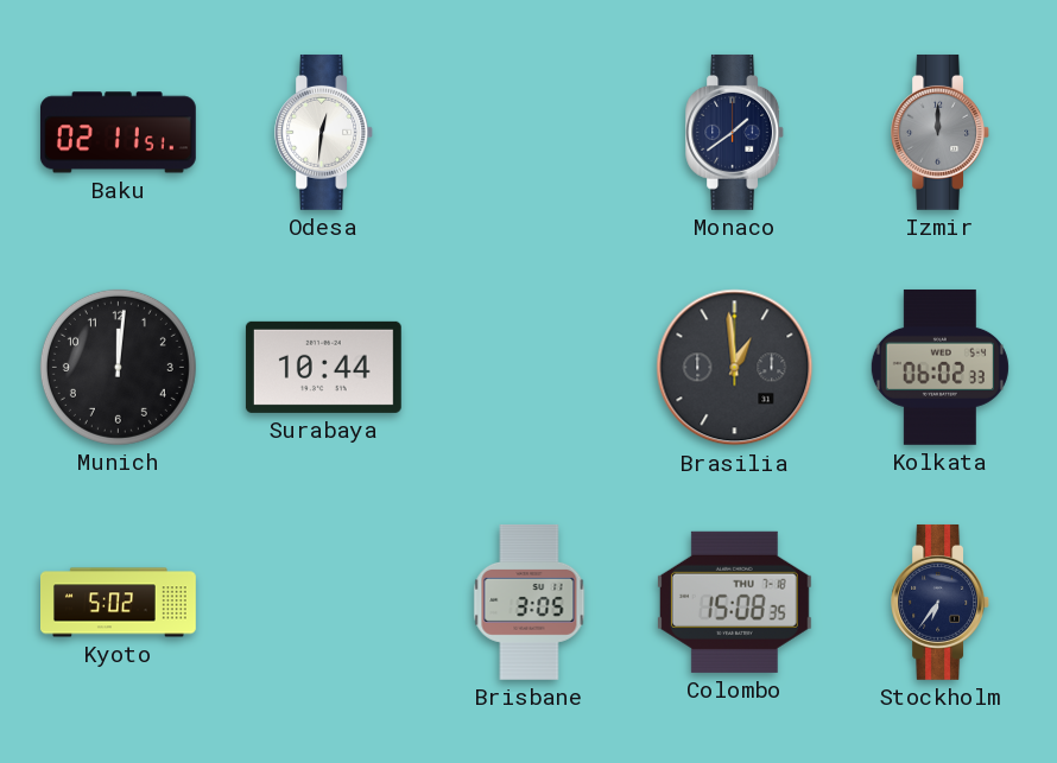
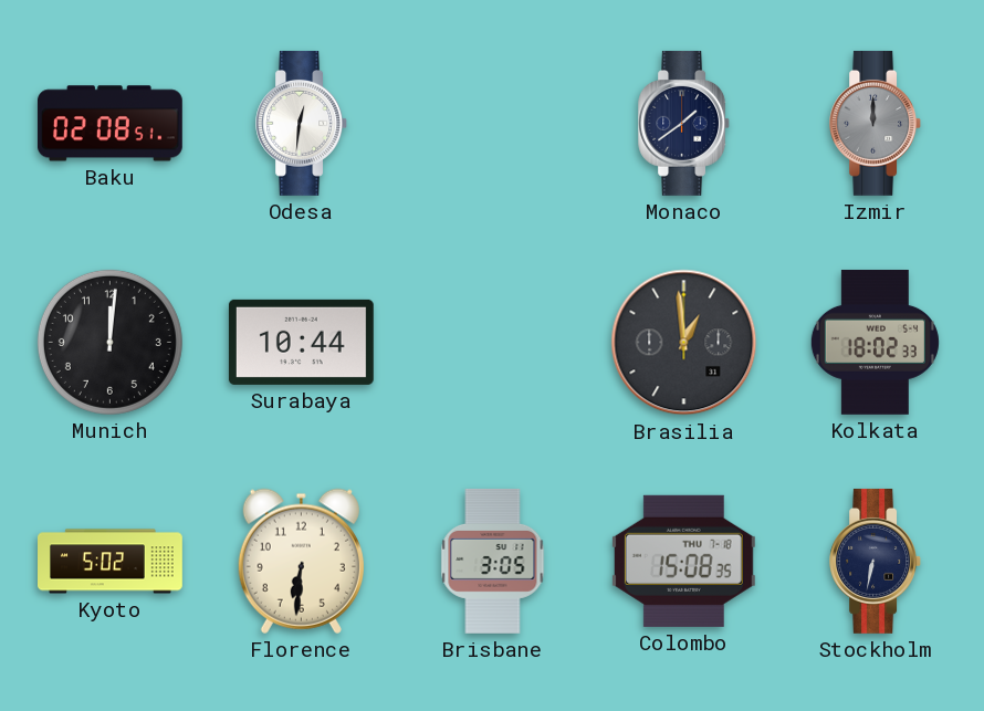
Baku: 02:11 -> 02:08
Kolkata: 06:02 -> 18:02
Florence: none -> 6:31
Stockholm: 6:36 -> 6:32
